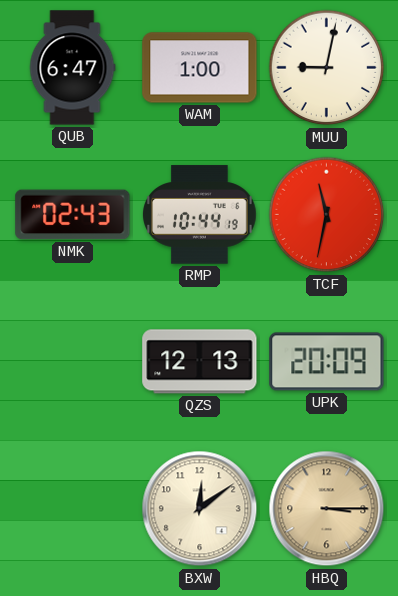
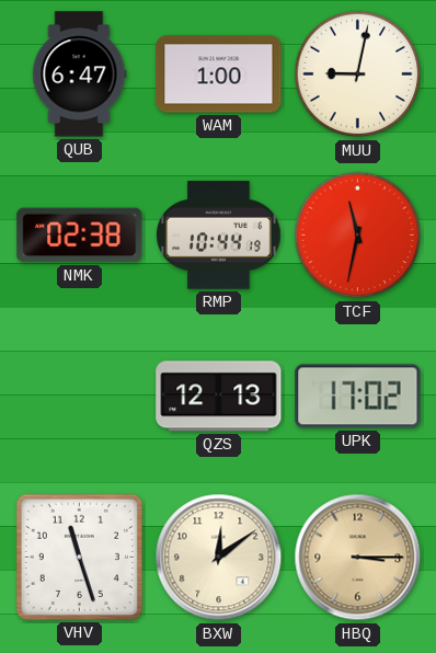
NMK: 02:43 -> 02:38
UPK: 20:09 -> 17:02
VHV: none -> 11:27
